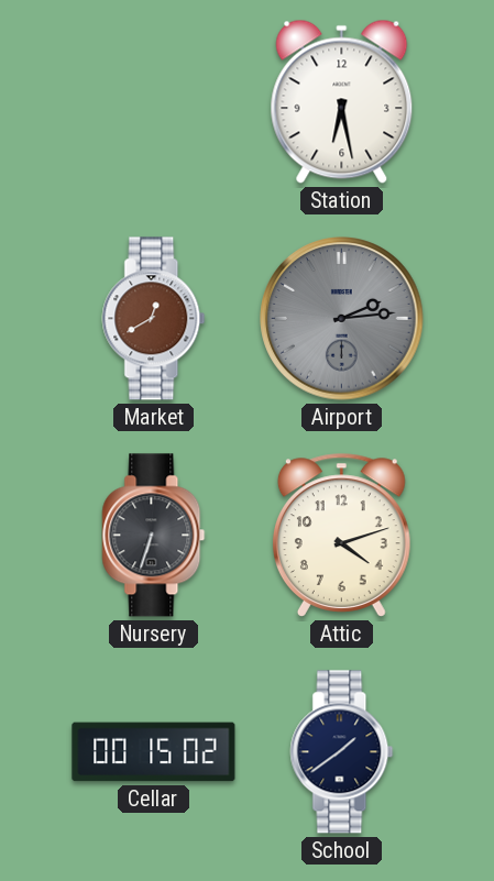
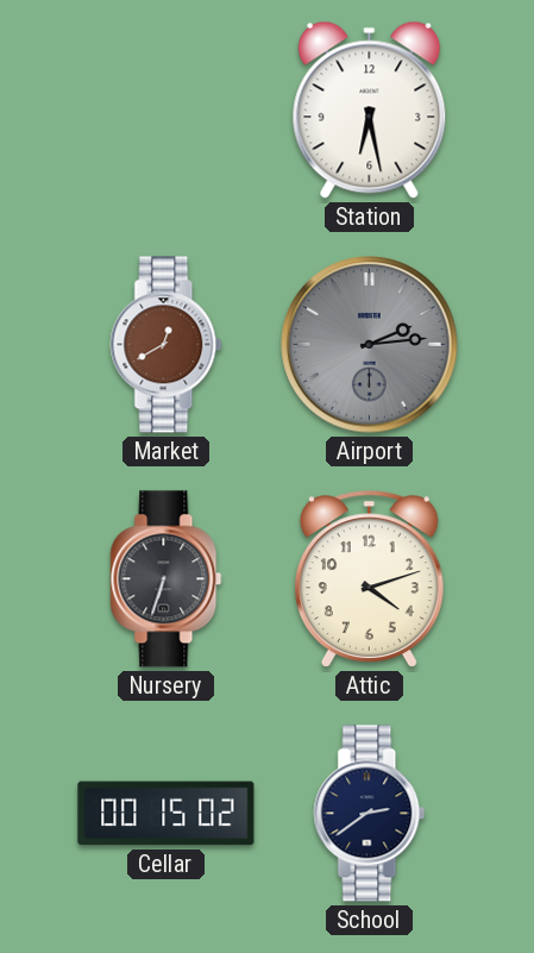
School: 1:39 -> 2:39
